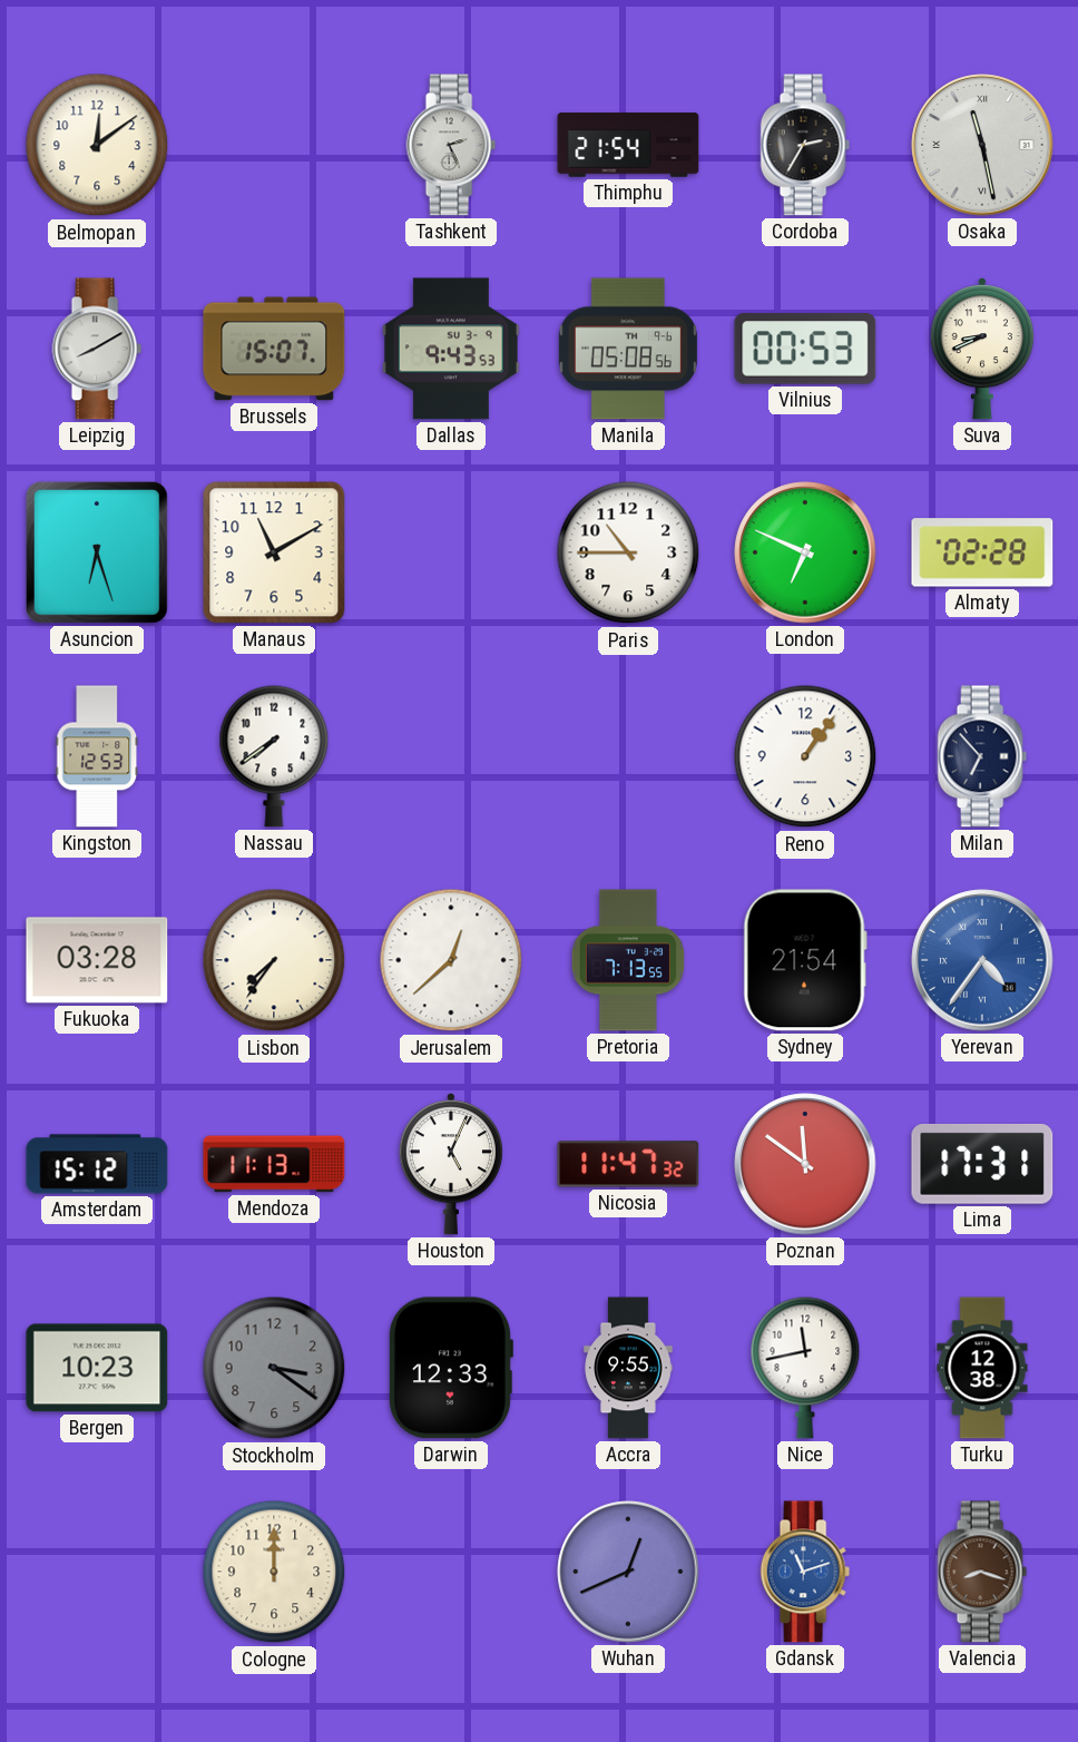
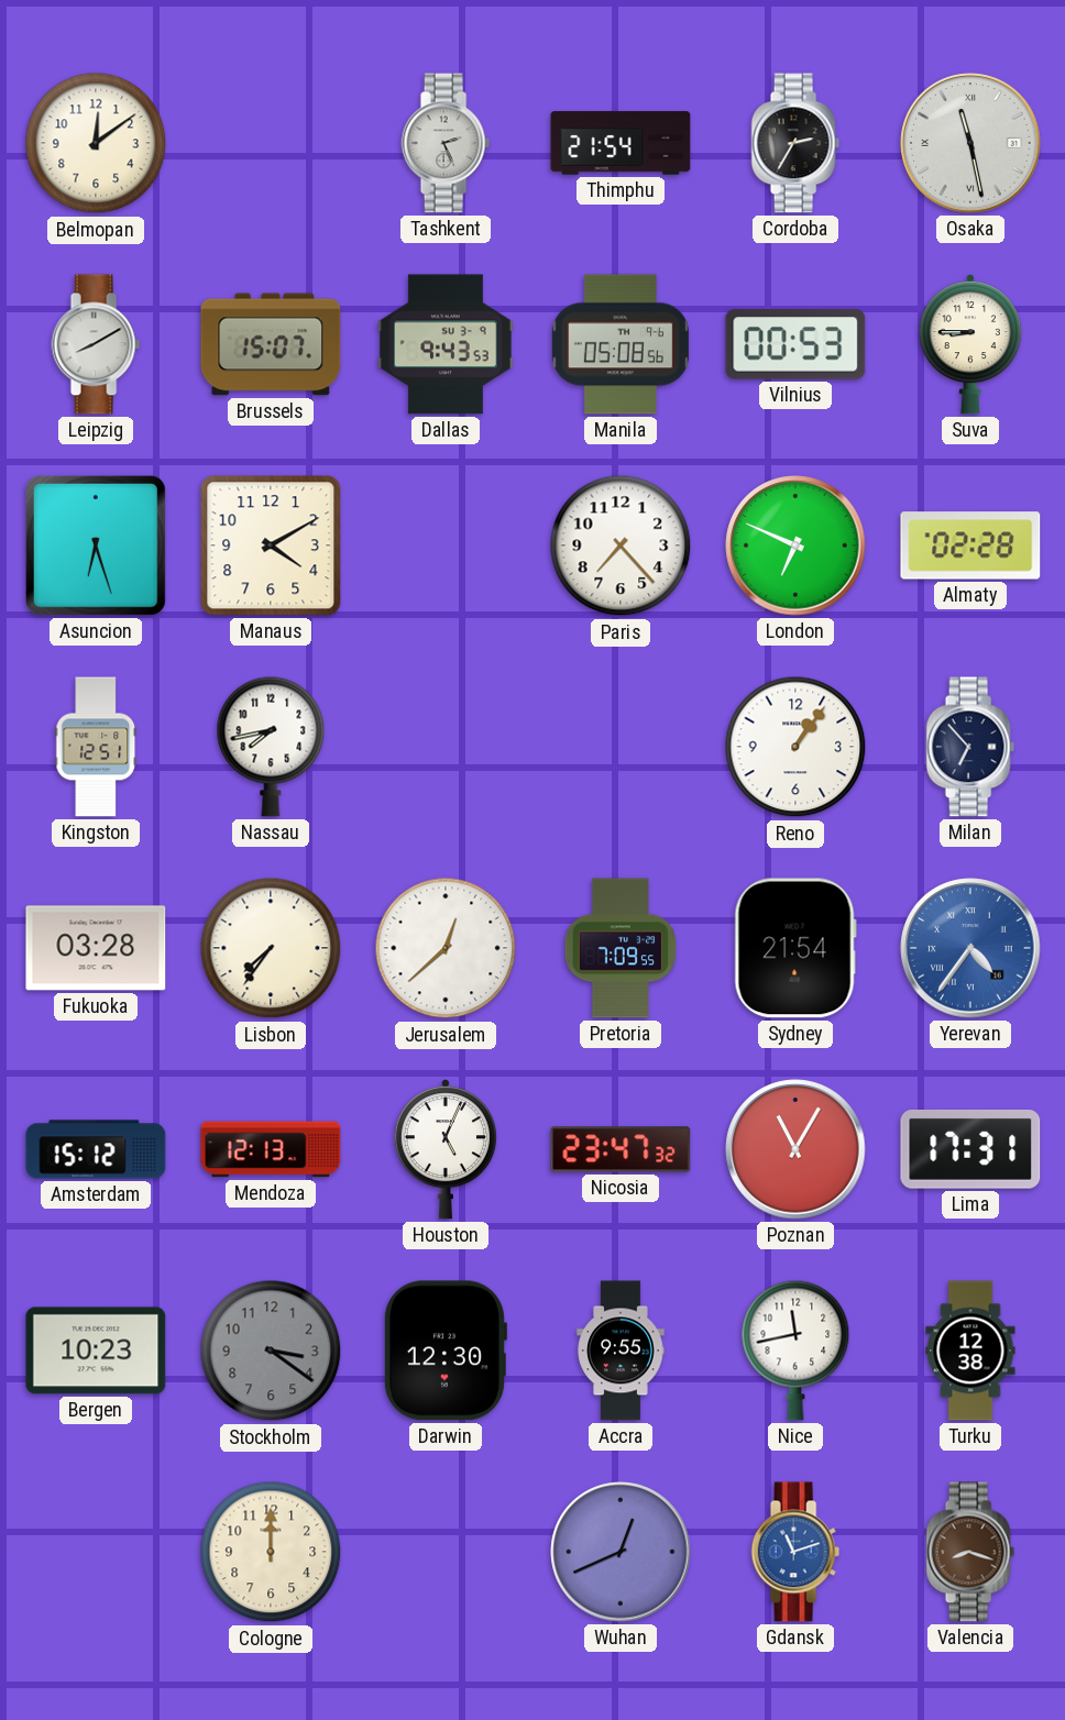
Suva: 8:41 -> 8:45
Manaus: 11:10 -> 4:10
Paris: 10:45 -> 7:23
Kingston: 12:53 -> 12:51
Nassau: 7:39 -> 7:43
Pretoria: 7:13 -> 7:09
Mendoza: 11:13 -> 12:13
Nicosia: 11:47 -> 23:47
Poznan: 11:51 -> 11:05
Darwin: 12:33 -> 12:30
